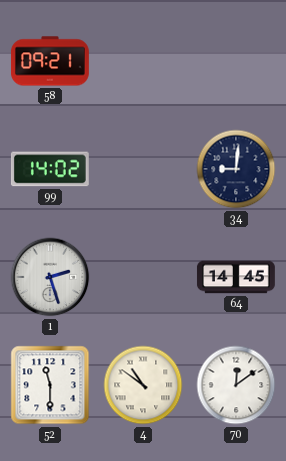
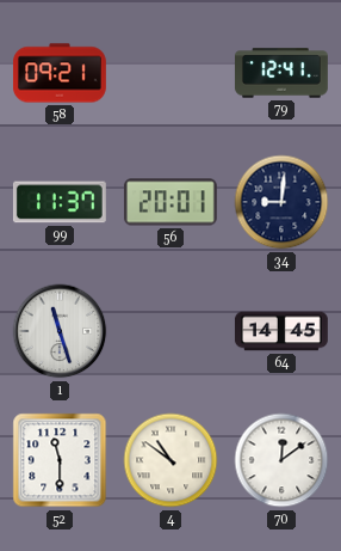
79: none -> 12:41
99: 14:02 -> 11:37
56: none -> 20:01
1: 2:27 -> 11:27
